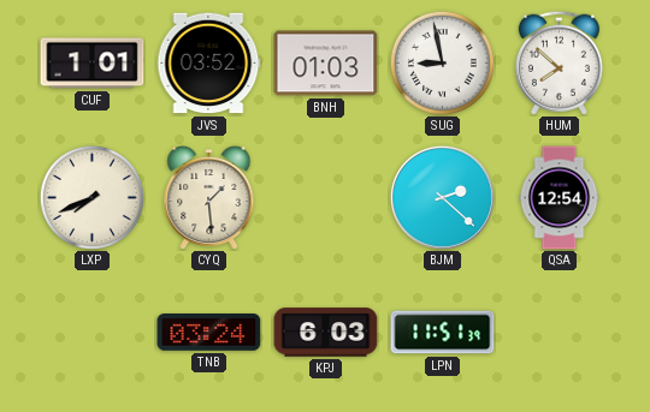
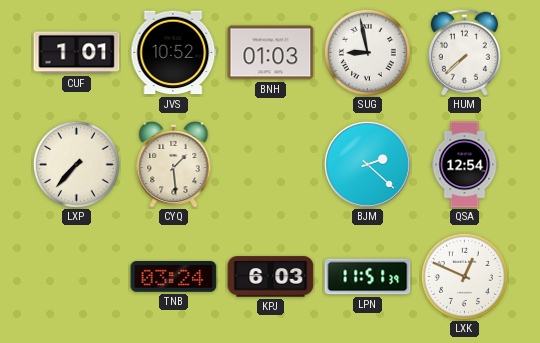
JVS: 03:52 -> 10:52
HUM: 7:52 -> 7:38
LXP: 7:41 -> 7:37
LXK: none -> 12:49
